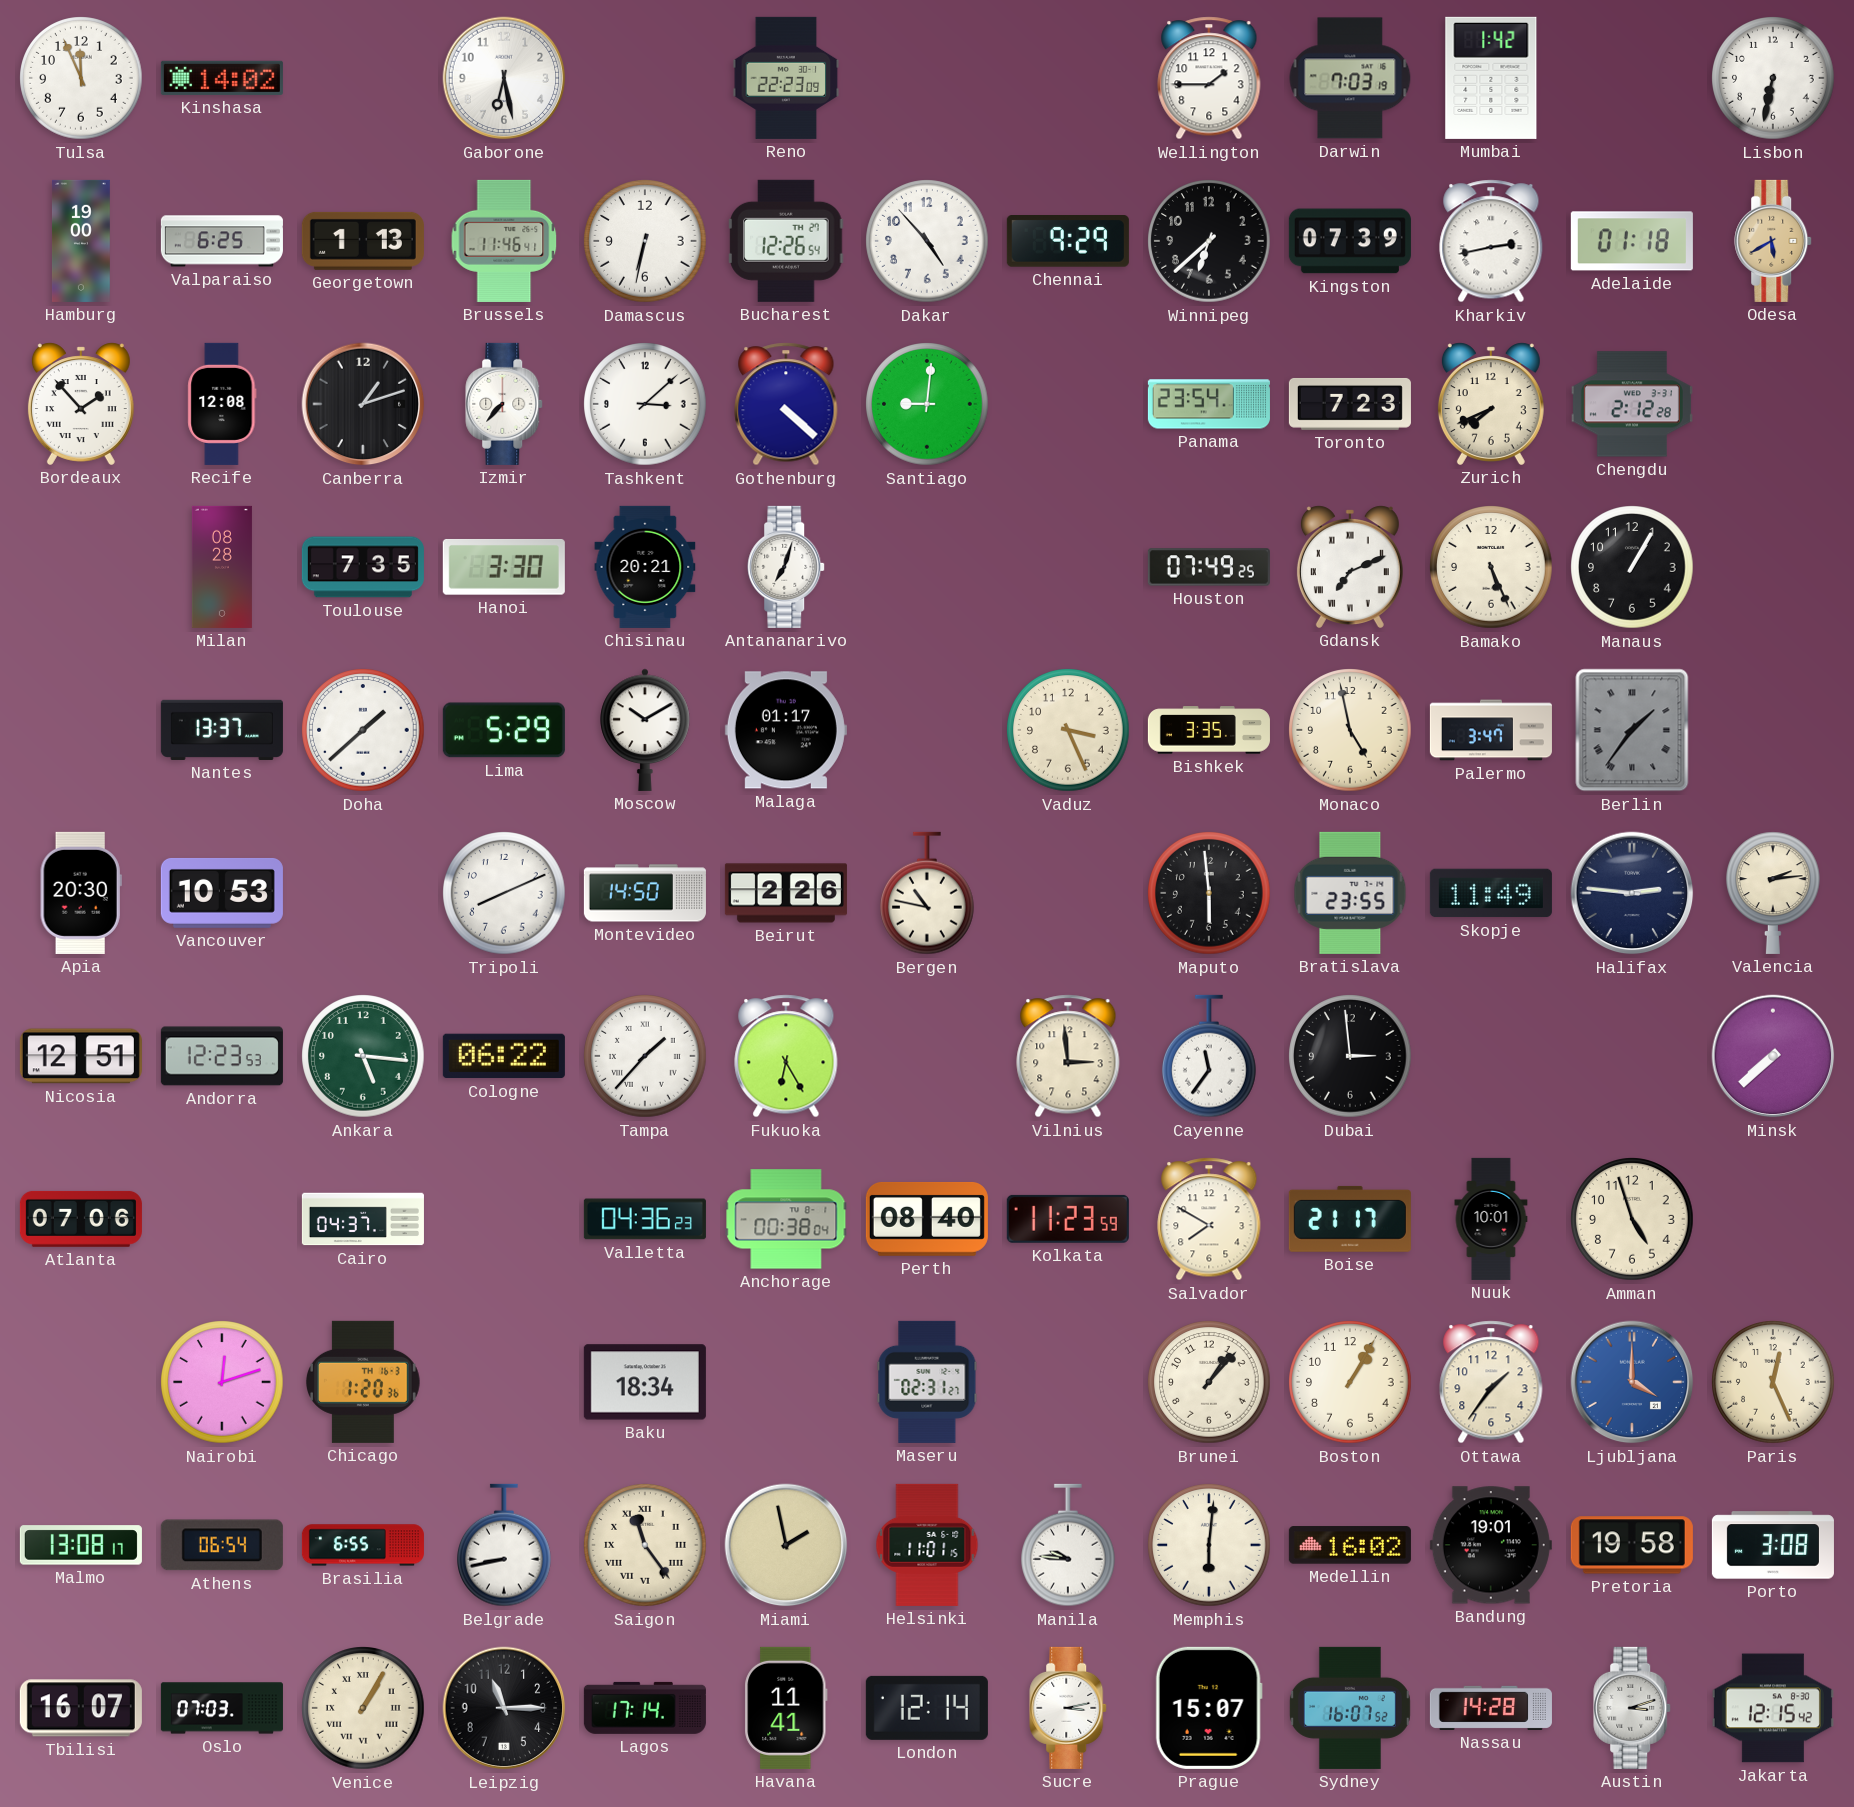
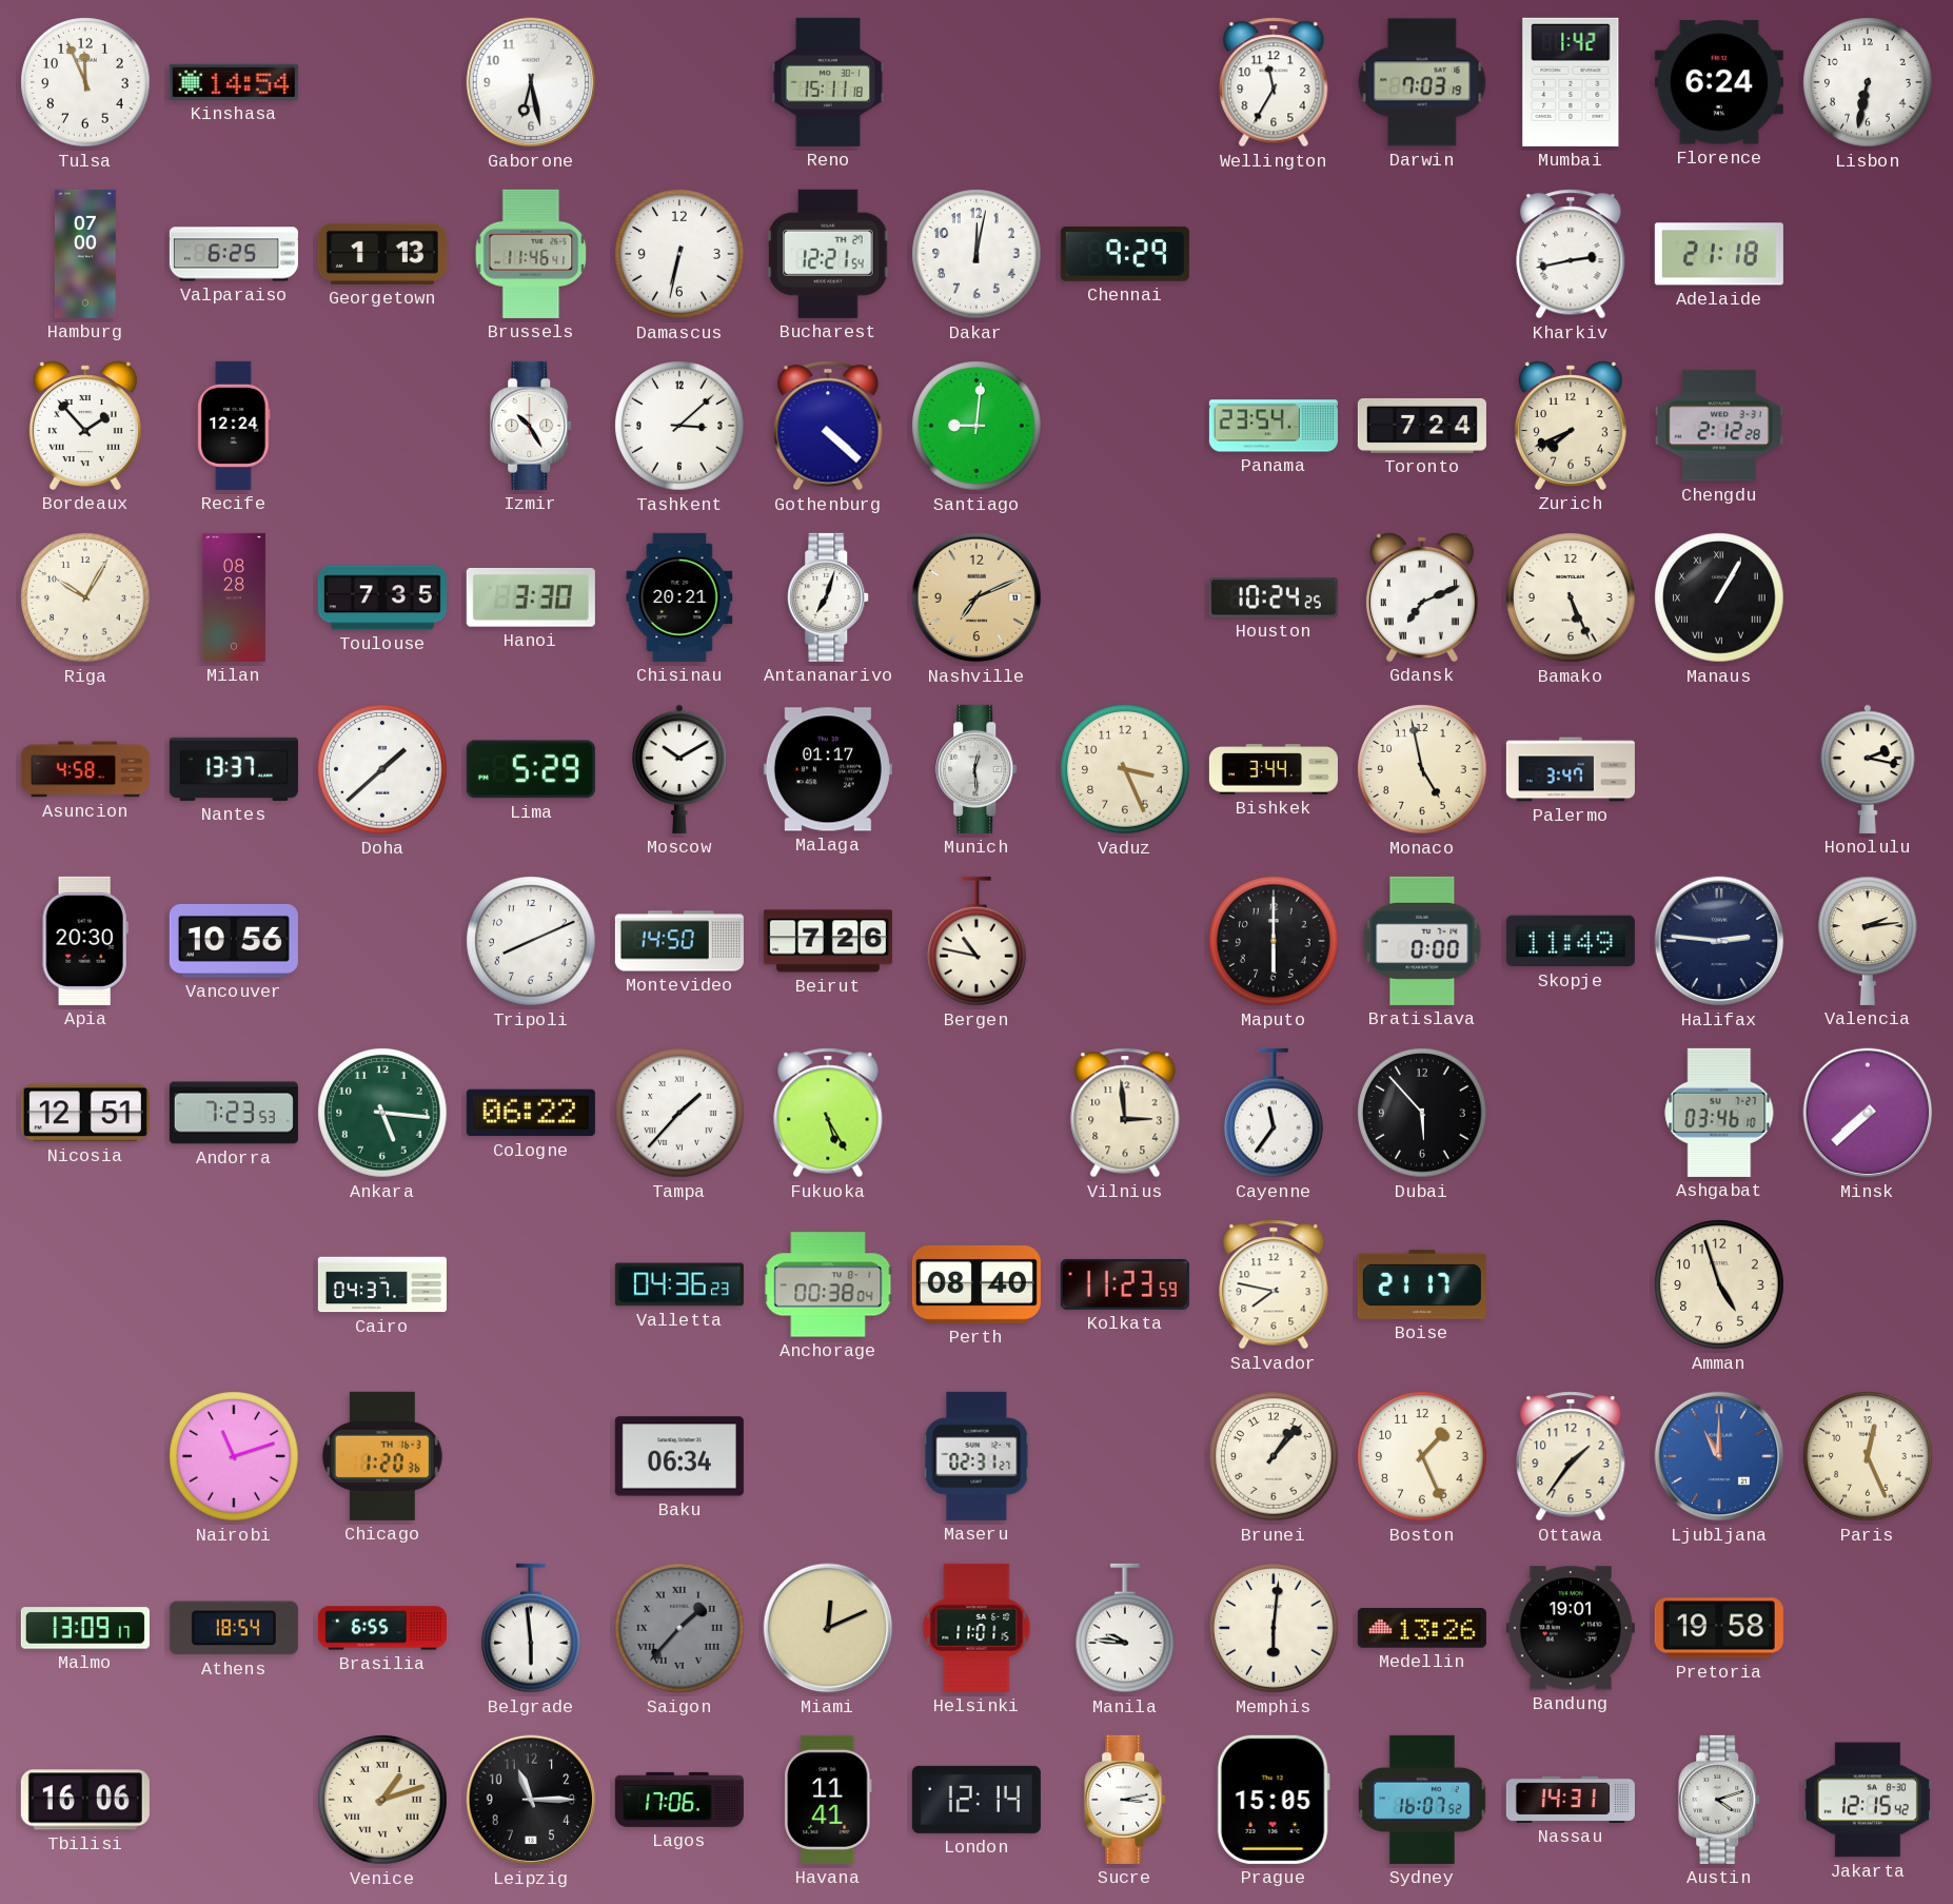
Kinshasa: 14:02 -> 14:54
Reno: 22:23 -> 15:11
Wellington: 1:45 -> 11:35
Florence: none -> 6:24
Hamburg: 19:00 -> 07:00
Bucharest: 12:26 -> 12:21
Dakar: 4:53 -> 12:02
Winnipeg: 6:38 -> none
Kingston: 07:39 -> none
Adelaide: 01:18 -> 21:18
Odesa: 5:40 -> none
Recife: 12:08 -> 12:24
Canberra: 1:12 -> none
Izmir: 7:37 -> 10:25
Toronto: 7:23 -> 7:24
Riga: none -> 10:05
Nashville: none -> 7:11
Houston: 07:49 -> 10:24
Manaus numerals: Arabic -> Roman
Asuncion: none -> 4:58
Munich: none -> 12:29
Bishkek: 3:35 -> 3:44
Berlin: 1:36 -> none
Honolulu: none -> 2:17
Vancouver: 10:53 -> 10:56
Beirut: 2:26 -> 7:26
Maputo: 5:59 -> 6:00
Bratislava: 23:55 -> 0:00
Andorra: 12:23 -> 7:23
Fukuoka: 6:25 -> 5:25
Dubai: 2:59 -> 5:53
Ashgabat: none -> 03:46
Atlanta: 07:06 -> none
Salvador: 7:50 -> 7:47
Nuuk: 10:01 -> none
Nairobi: 12:12 -> 11:12
Baku: 18:34 -> 06:34
Boston: 1:05 -> 1:26
Ljubljana: 4:00 -> 11:00
Malmo: 13:08 -> 13:09
Athens: 06:54 -> 18:54
Belgrade: 8:43 -> 5:59
Saigon: 11:24 -> 1:37
Saigon dial: cream -> grey
Miami: 1:58 -> 12:11
Medellin: 16:02 -> 13:26
Porto: 3:08 -> none
Tbilisi: 16:07 -> 16:06
Oslo: 07:03 -> none
Venice: 1:05 -> 1:12
Lagos: 17:14 -> 17:06
Prague: 15:07 -> 15:05
Nassau: 14:28 -> 14:31
Austin: 3:12 -> 4:12
